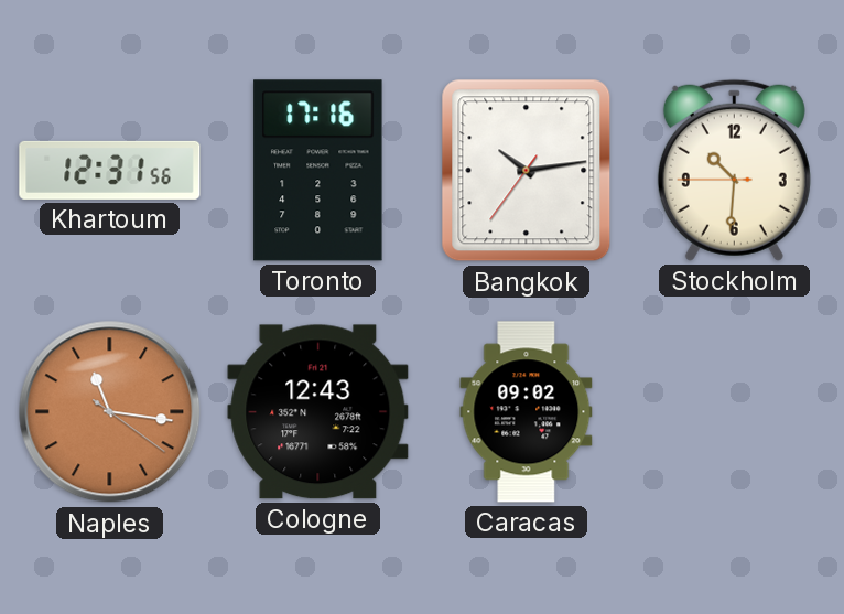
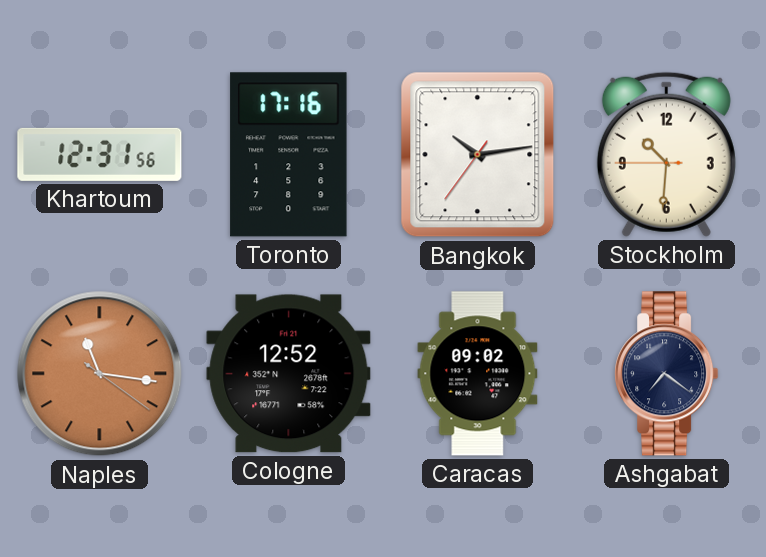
Cologne: 12:43 -> 12:52
Ashgabat: none -> 7:21
